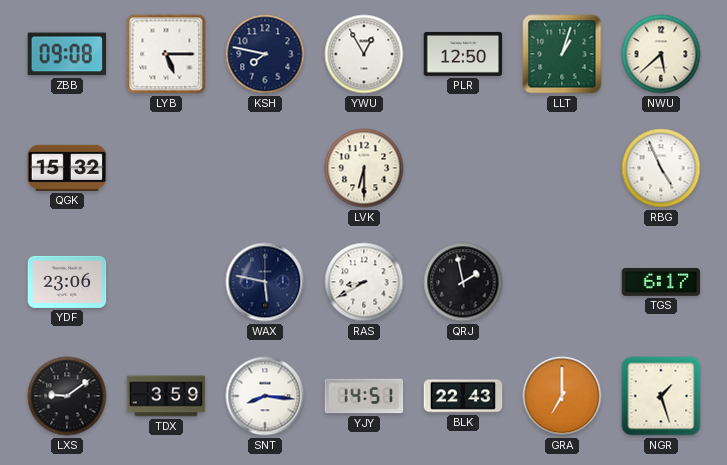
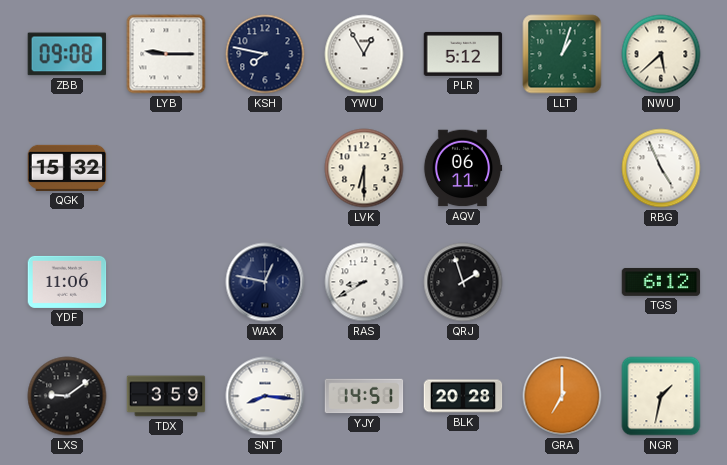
LYB: 5:15 -> 9:15
PLR: 12:50 -> 5:12
AQV: none -> 06:11
YDF: 23:06 -> 11:06
WAX: 5:47 -> 12:47
QRJ: 1:58 -> 1:57
TGS: 6:17 -> 6:12
BLK: 22:43 -> 20:28
NGR: 1:27 -> 1:32
